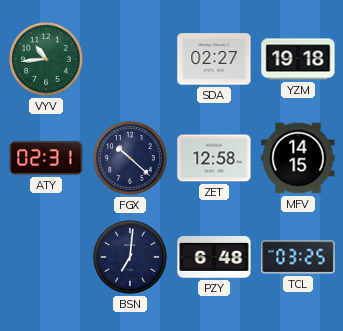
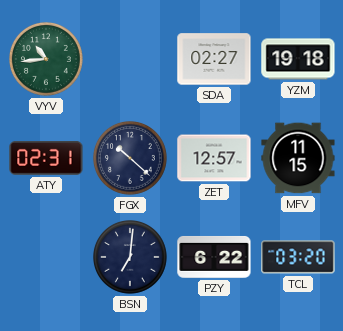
ZET: 12:58 -> 12:57
MFV: 14:15 -> 11:15
PZY: 6:48 -> 6:22
TCL: 03:25 -> 03:20
